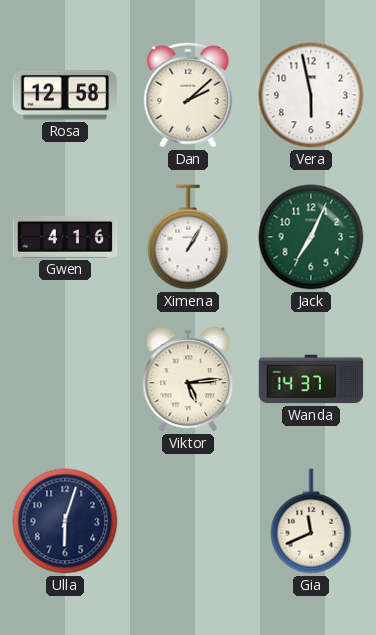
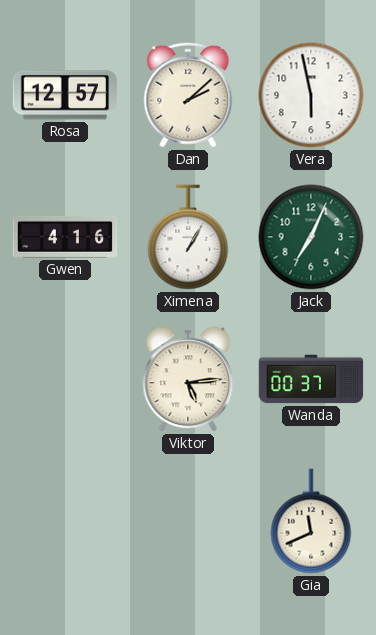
Rosa: 12:58 -> 12:57
Wanda: 14:37 -> 00:37
Ulla: 6:03 -> none
